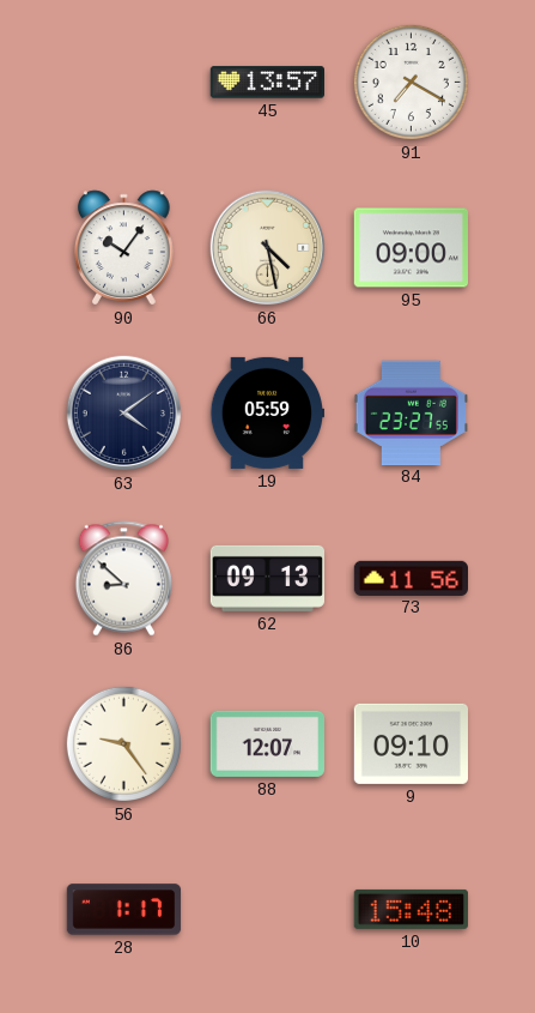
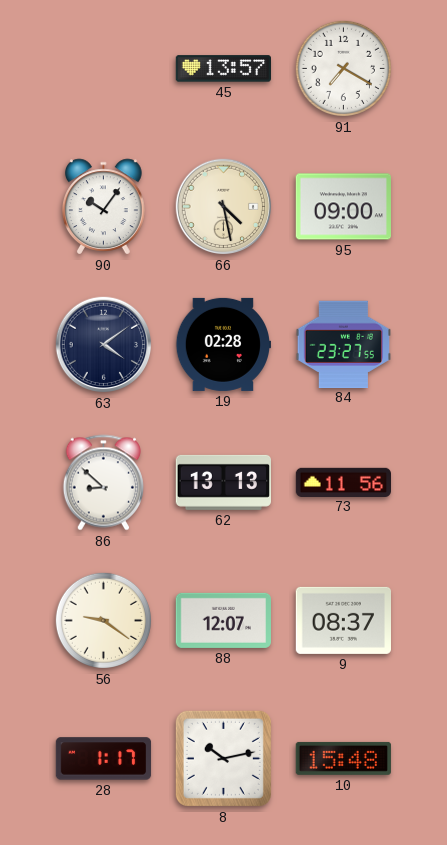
19: 05:59 -> 02:28
62: 09:13 -> 13:13
56: 9:24 -> 9:21
9: 09:10 -> 08:37
8: none -> 10:13
